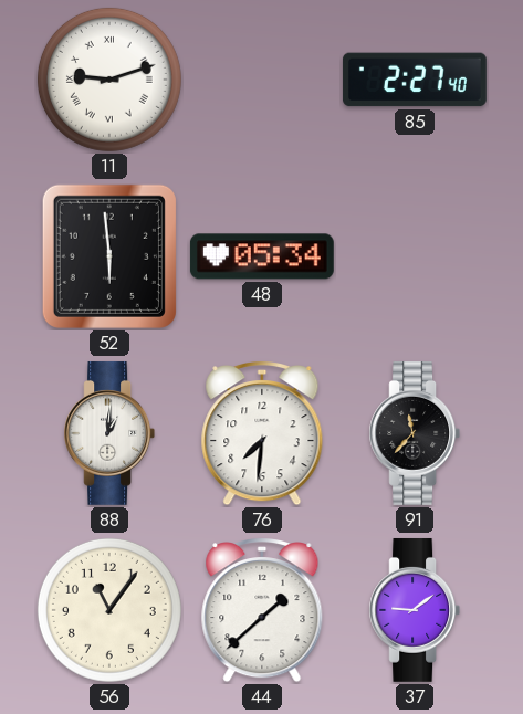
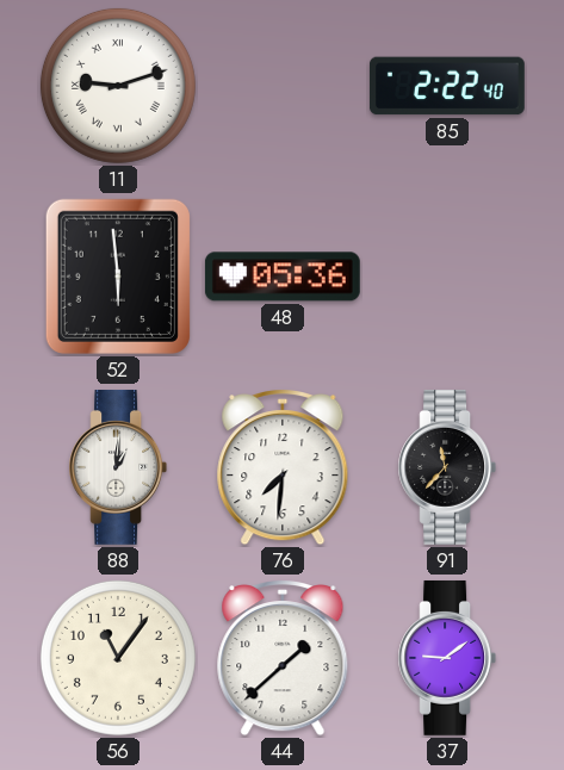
85: 2:27 -> 2:22
48: 05:34 -> 05:36
